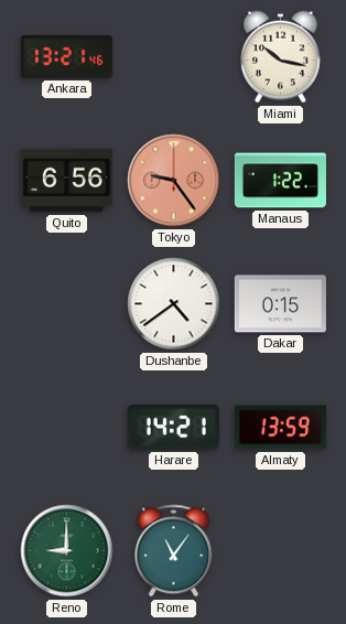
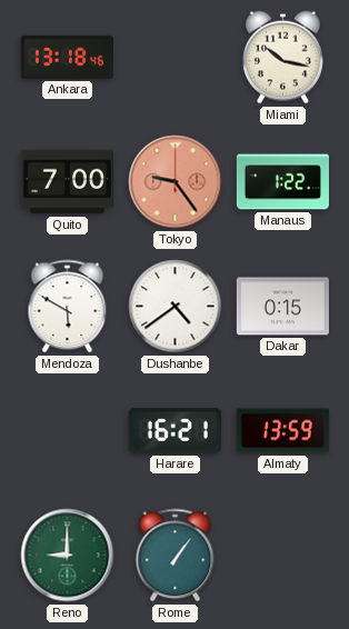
Ankara: 13:21 -> 13:18
Quito: 6:56 -> 7:00
Mendoza: none -> 5:50
Harare: 14:21 -> 16:21
Rome: 11:06 -> 1:06
